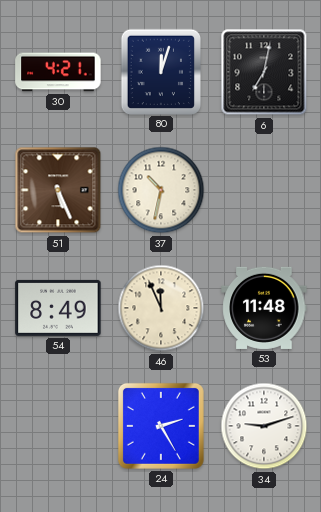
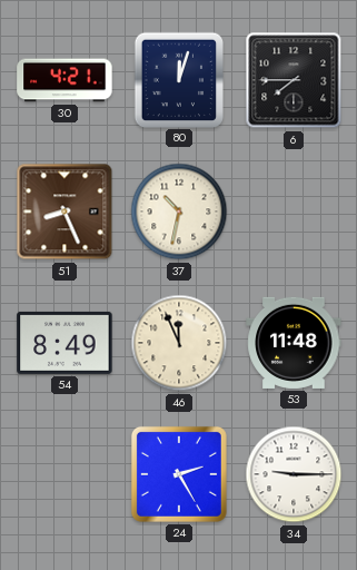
6: 7:02 -> 7:45
51: 5:26 -> 8:26
34: 9:12 -> 9:15
